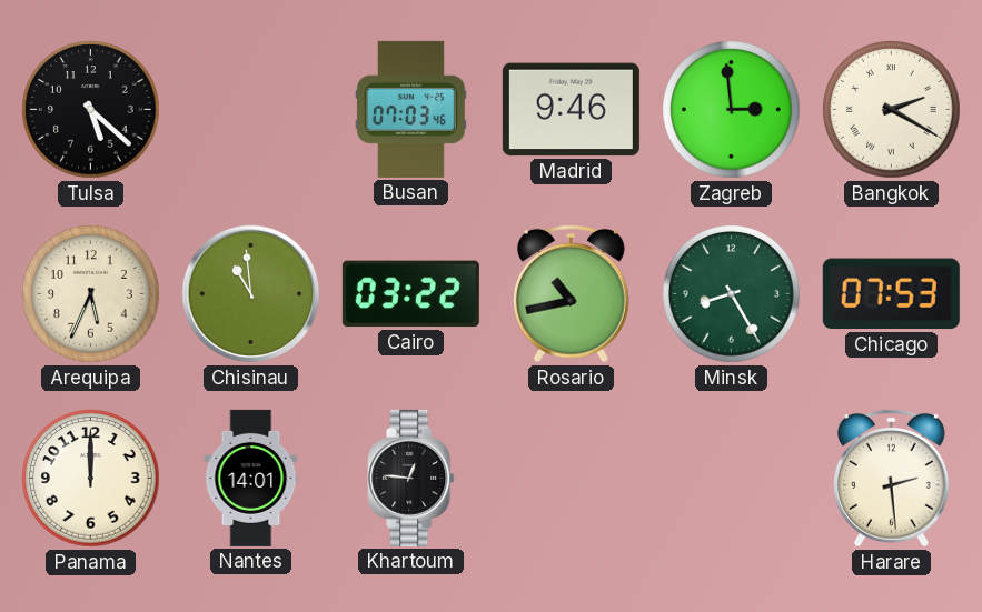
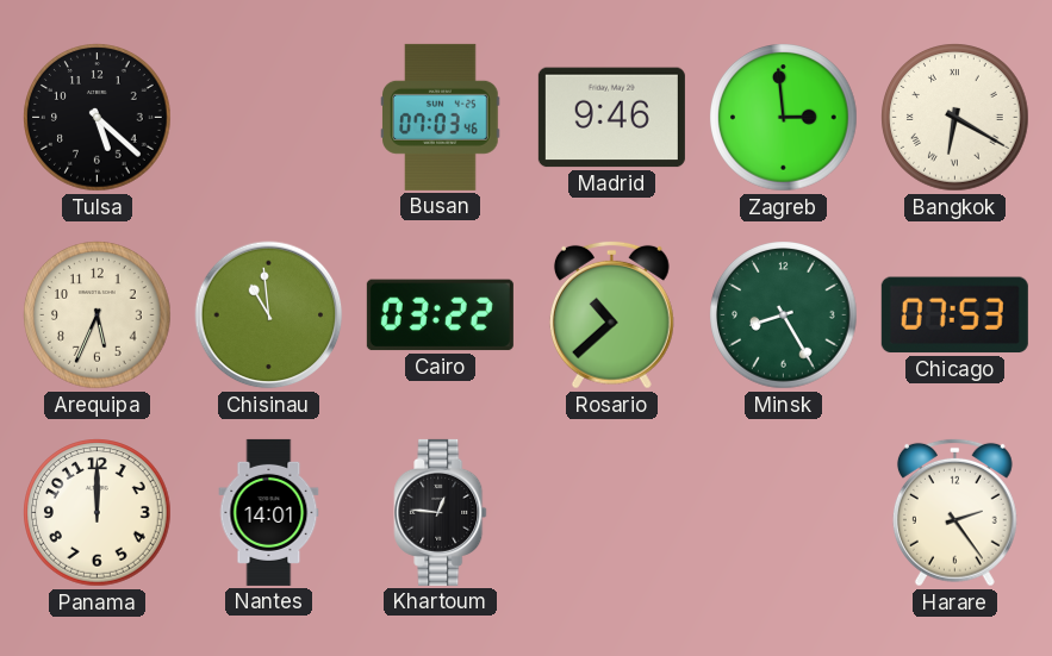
Bangkok: 2:20 -> 6:20
Rosario: 10:43 -> 10:38
Harare: 2:29 -> 2:24
